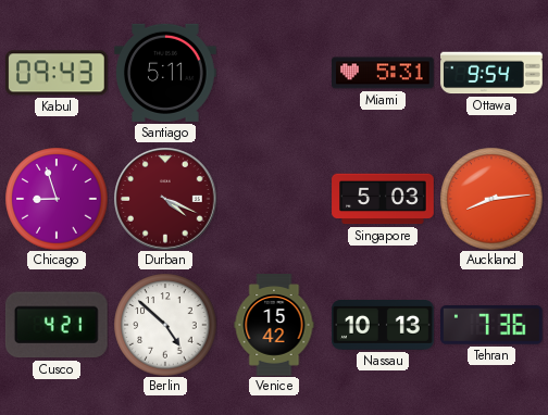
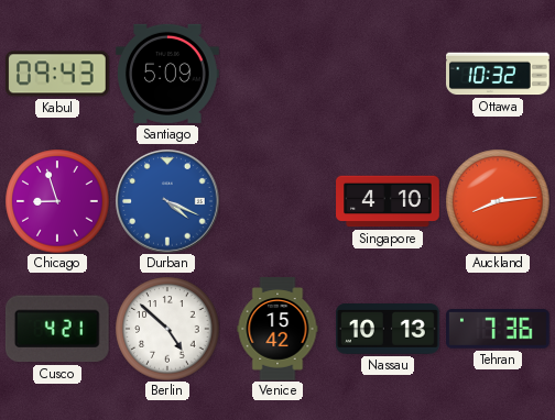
Santiago: 5:11 -> 5:09
Miami: 5:31 -> none
Ottawa: 9:54 -> 10:32
Durban dial: burgundy -> blue
Singapore: 5:03 -> 4:10
